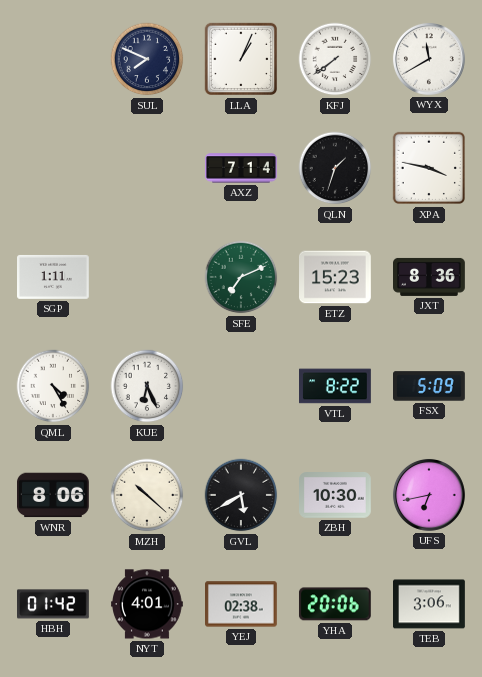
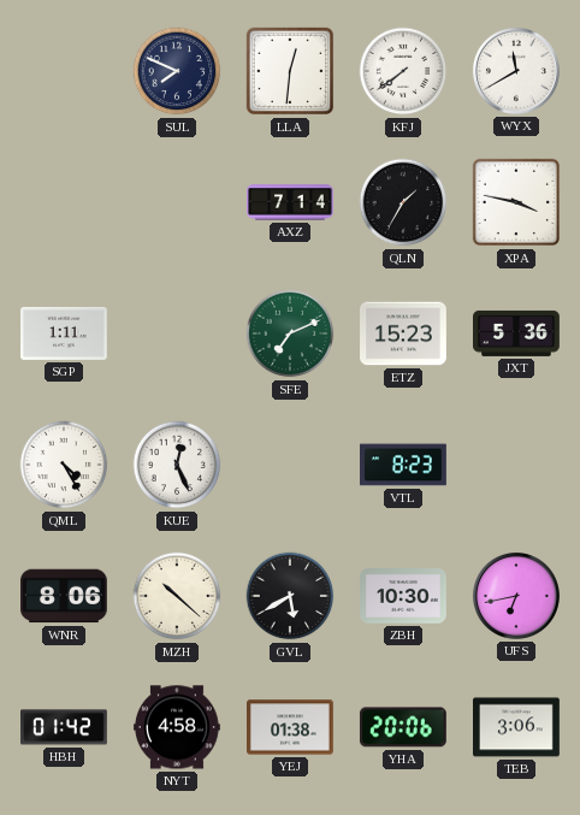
LLA: 1:04 -> 12:31
QLN: 1:33 -> 1:35
JXT: 8:36 -> 5:36
KUE: 6:26 -> 12:26
VTL: 8:22 -> 8:23
FSX: 5:09 -> none
NYT: 4:01 -> 4:58
YEJ: 02:38 -> 01:38
